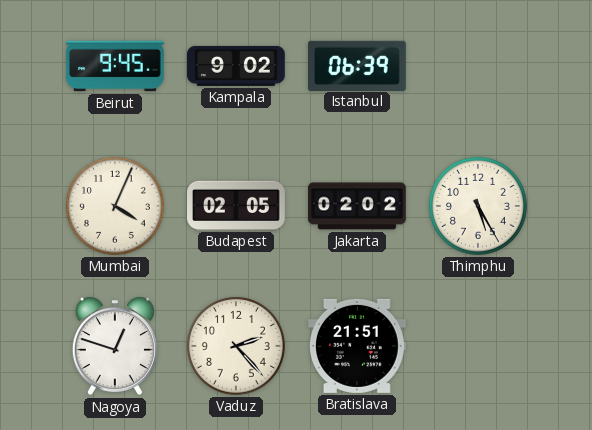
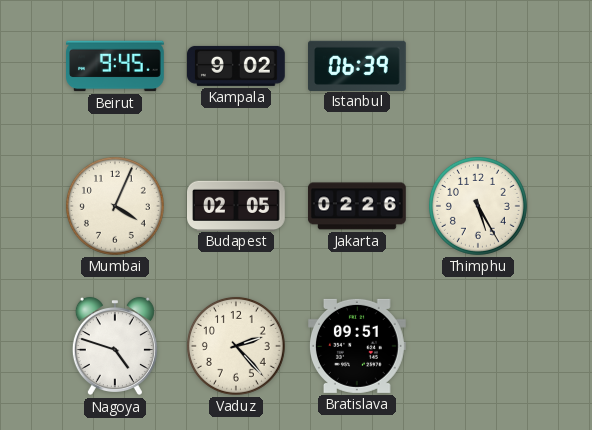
Jakarta: 02:02 -> 02:26
Nagoya: 12:48 -> 4:48
Bratislava: 21:51 -> 09:51
